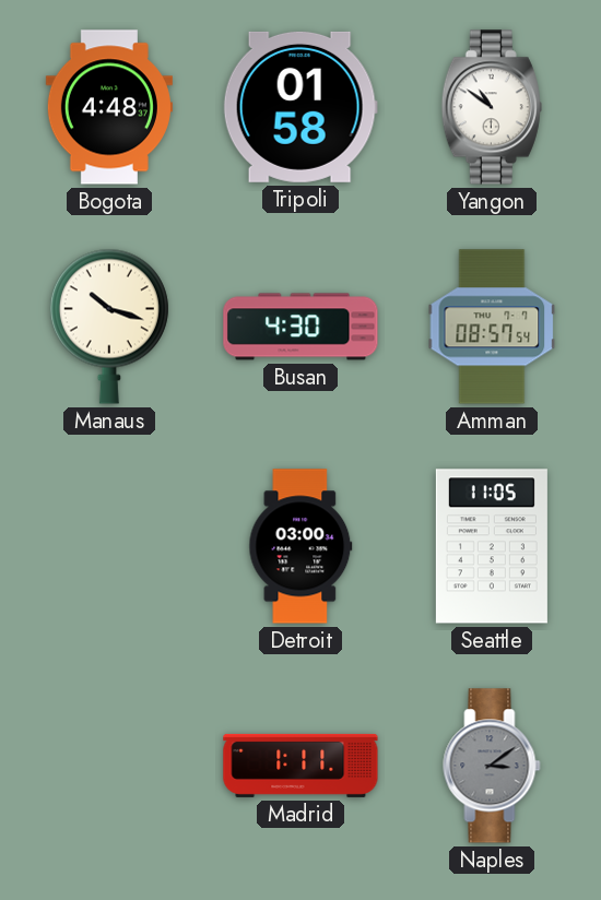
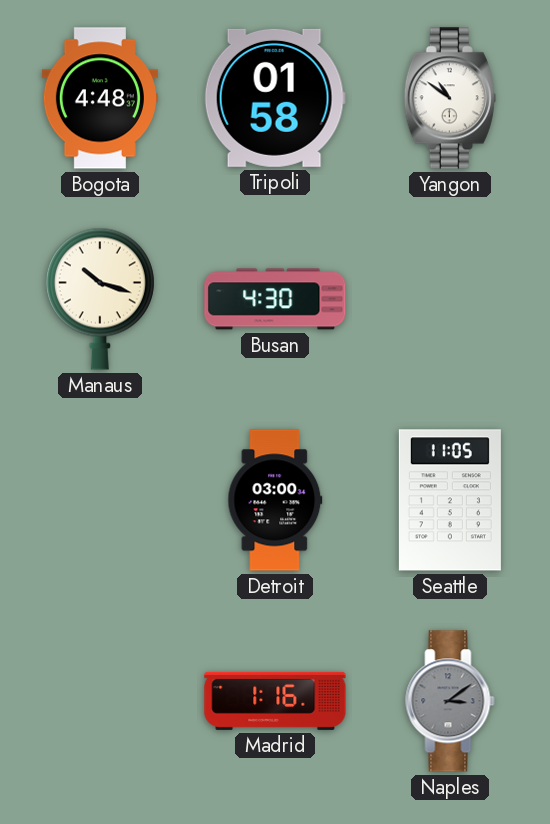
Amman: 08:57 -> none
Madrid: 1:11 -> 1:16
